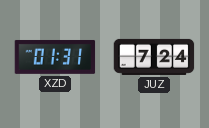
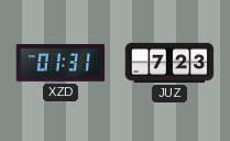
JUZ: 7:24 -> 7:23
